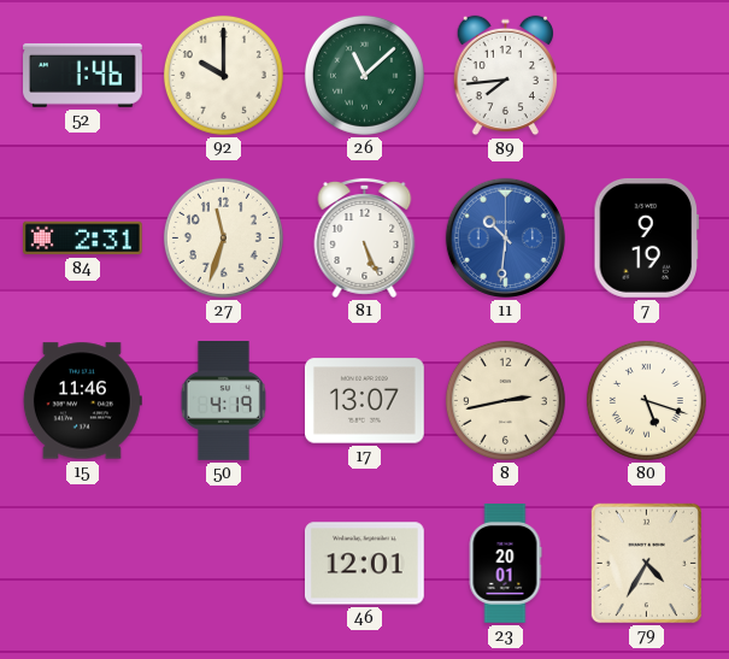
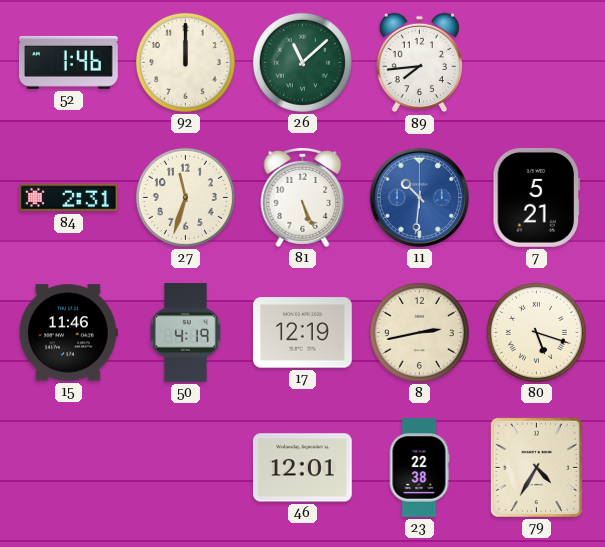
92: 10:00 -> 12:00
7: 9:19 -> 5:21
17: 13:07 -> 12:19
23: 20:01 -> 22:38
